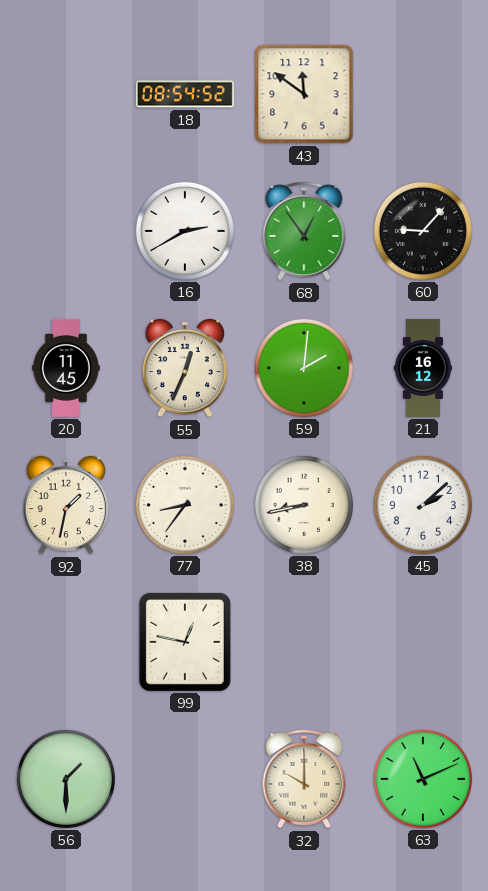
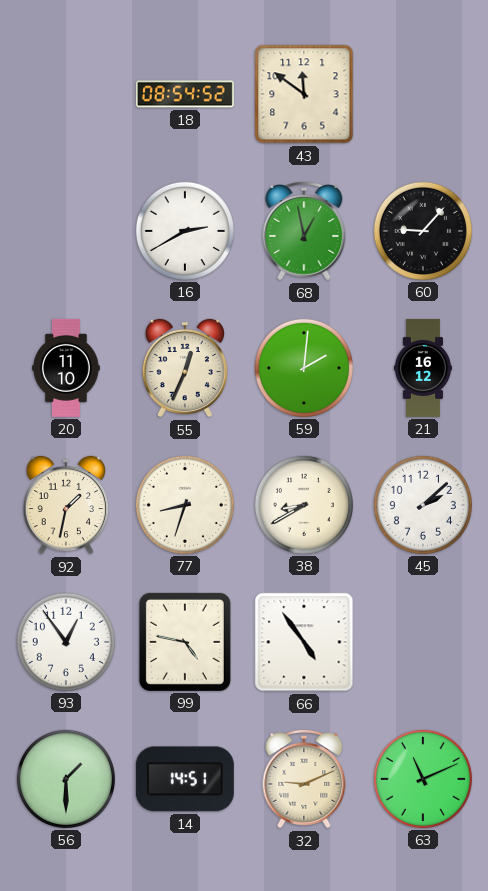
68: 12:54 -> 12:58
20: 11:45 -> 11:10
77: 8:36 -> 8:33
38: 8:43 -> 8:40
93: none -> 12:54
99: 12:47 -> 4:47
66: none -> 4:54
14: none -> 14:51
32: 10:00 -> 9:11
